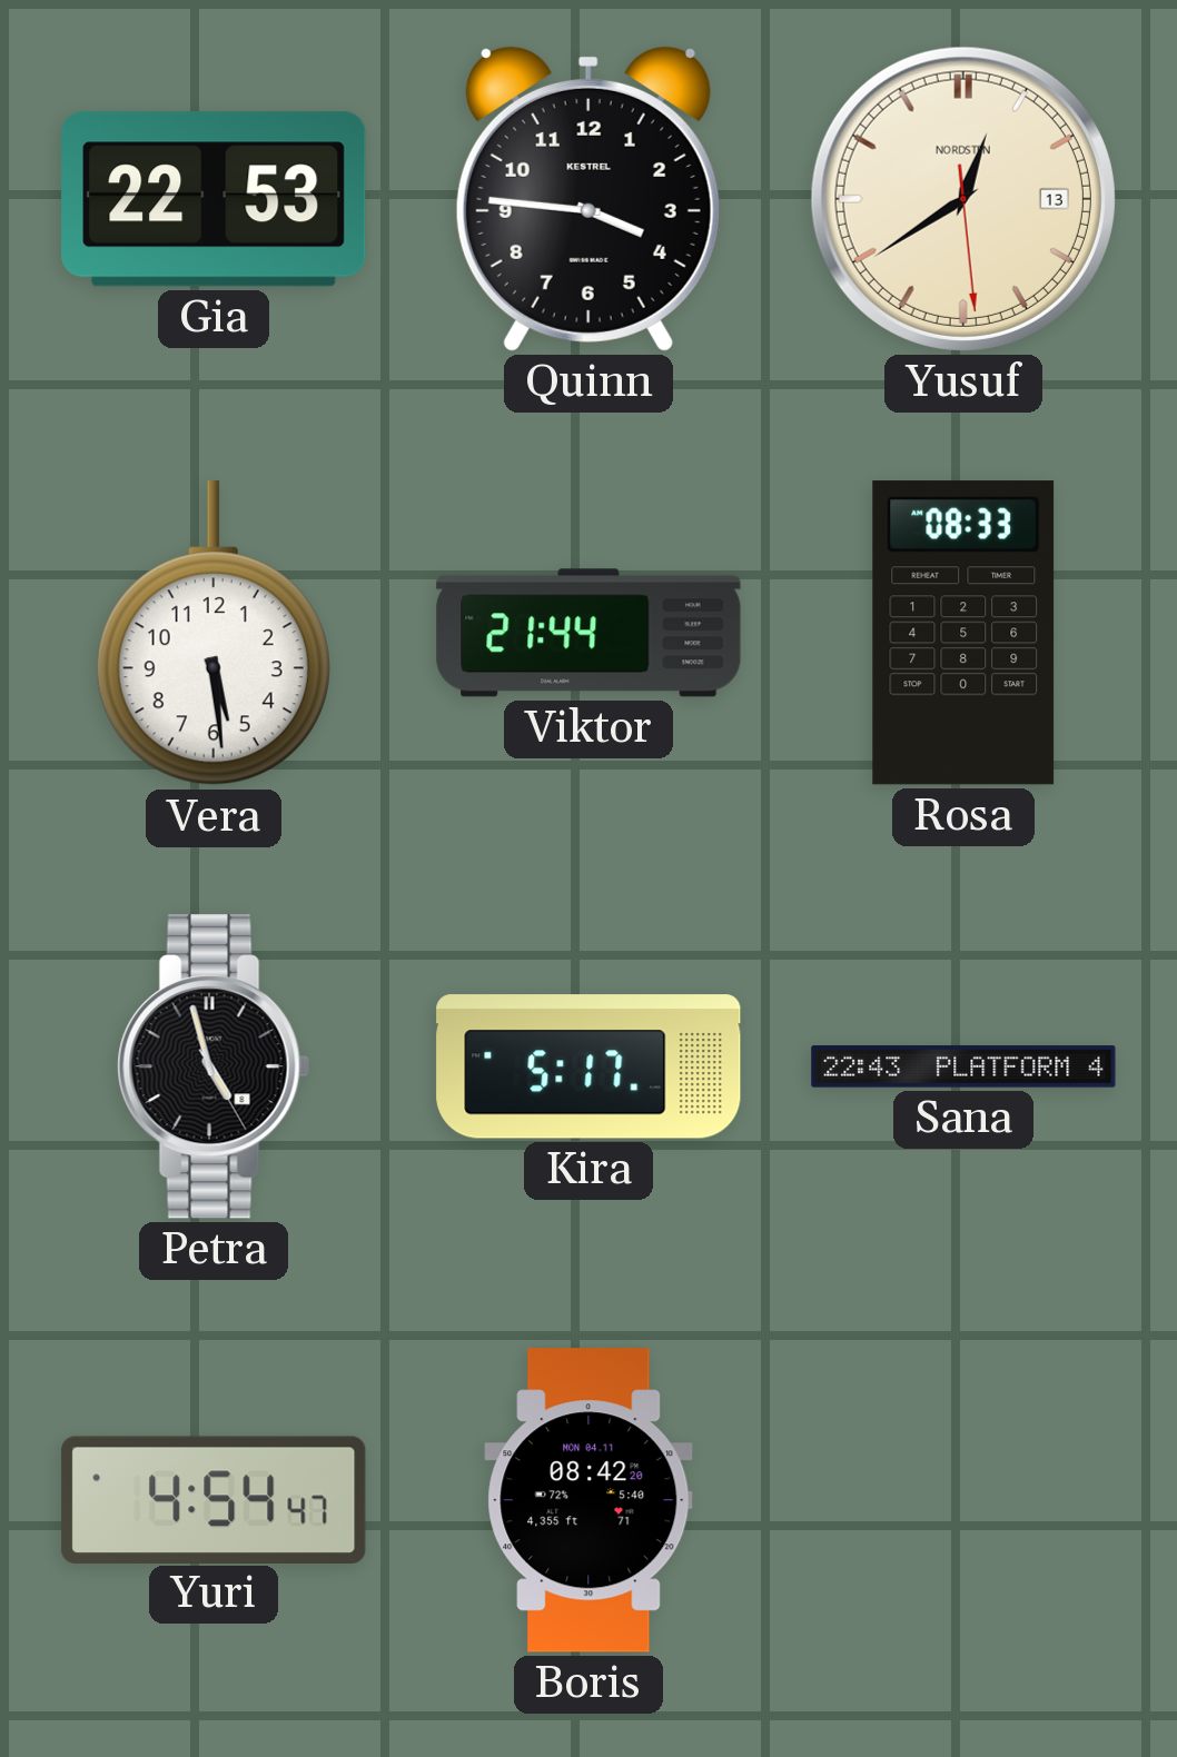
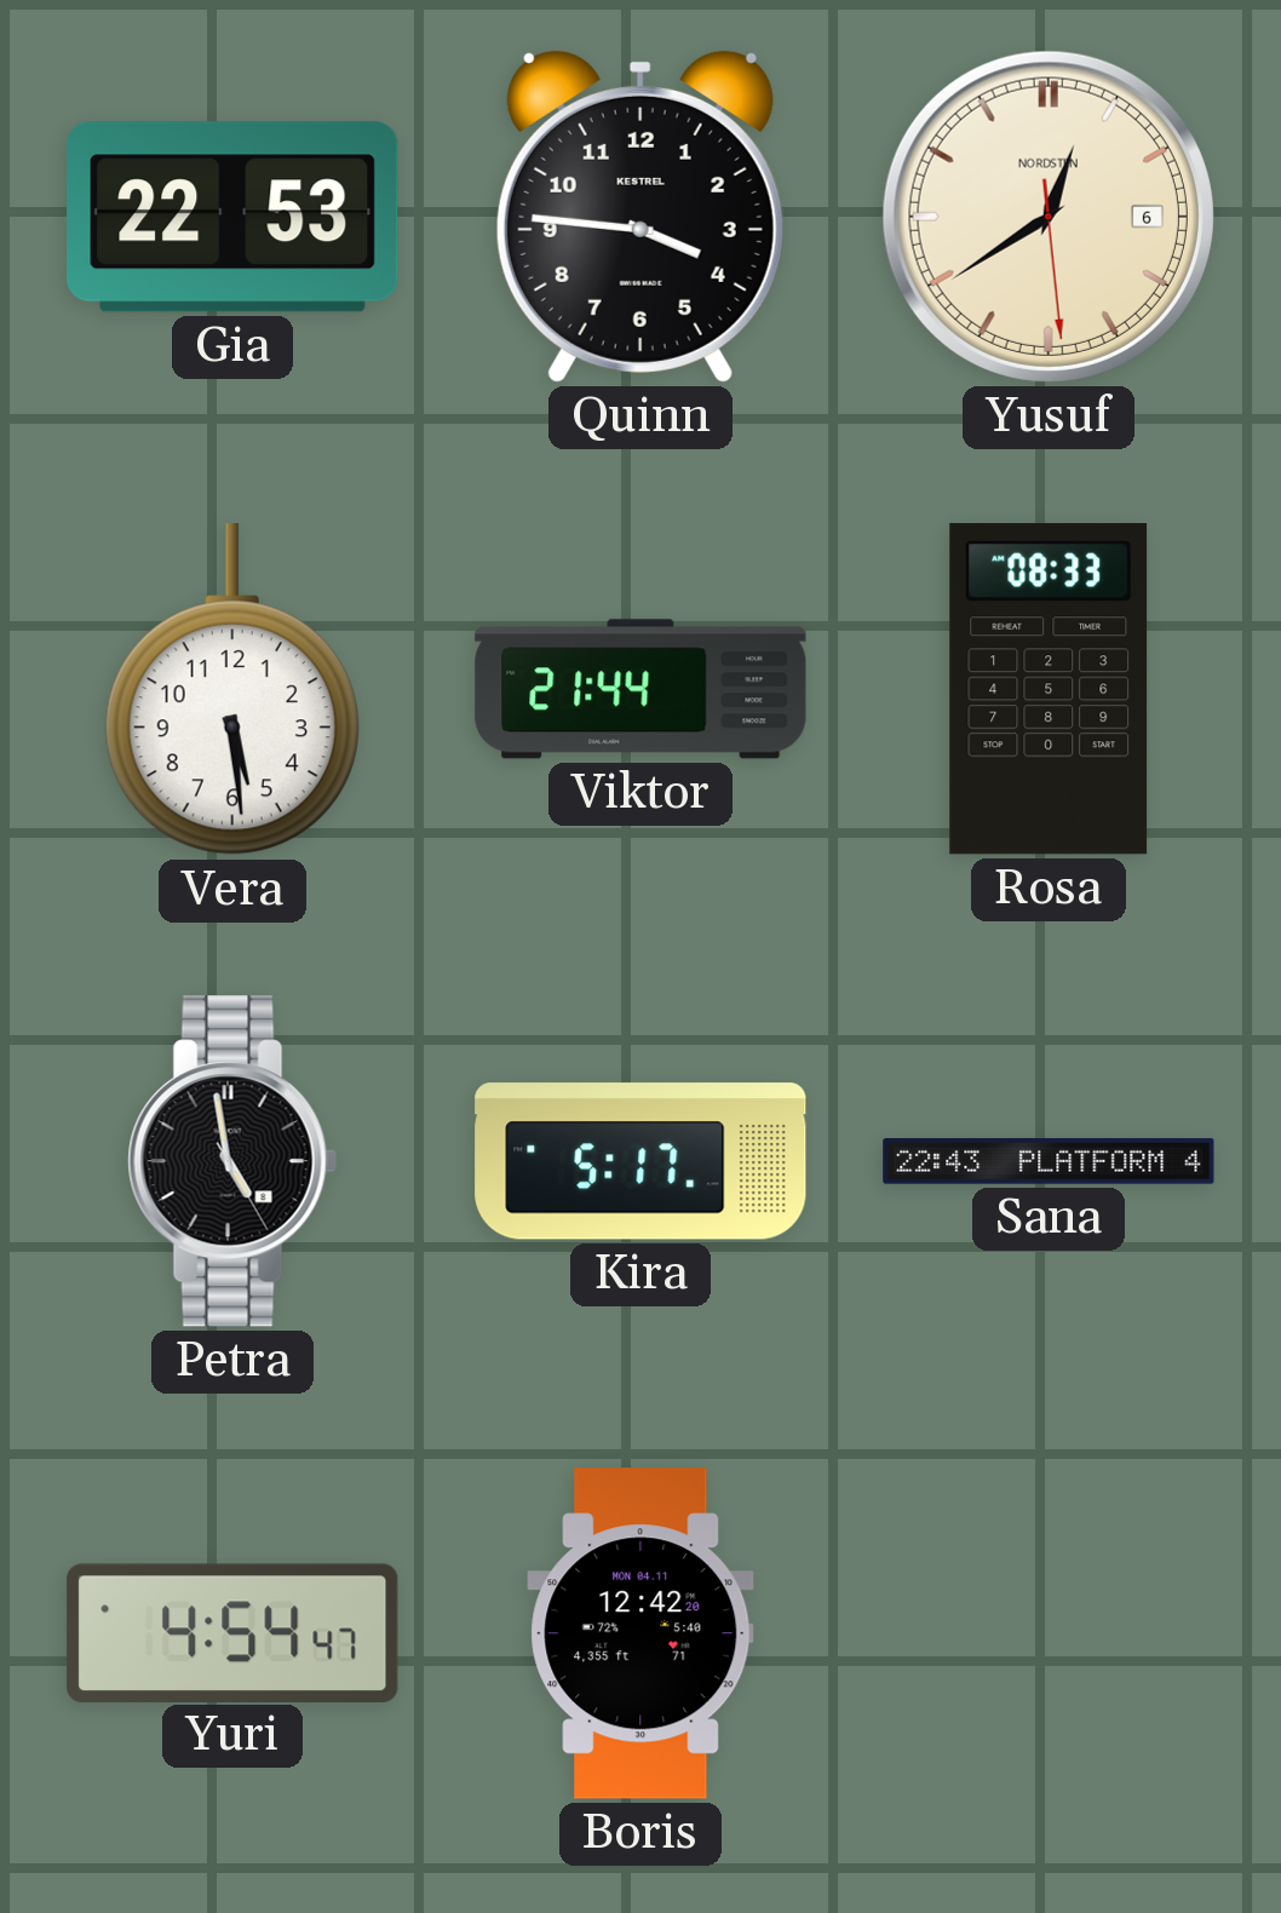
Yusuf date: 13 -> 6
Petra: 4:57 -> 4:58
Boris: 08:42 -> 12:42
